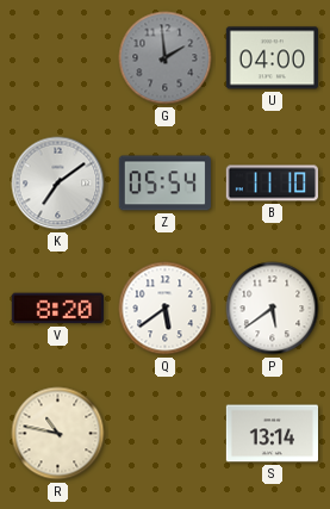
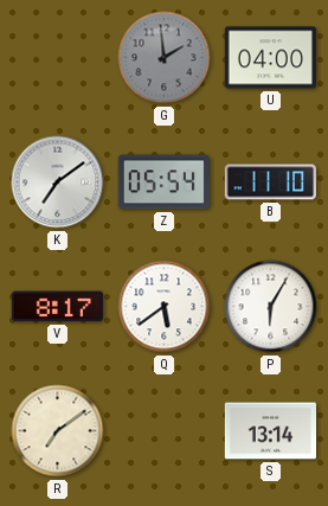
V: 8:20 -> 8:17
P: 5:39 -> 6:05
R: 10:47 -> 7:09
